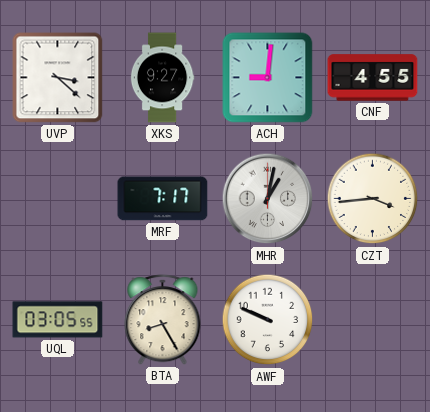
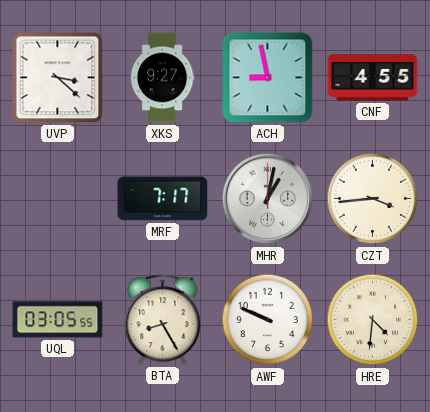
ACH: 9:01 -> 8:58
HRE: none -> 4:31
